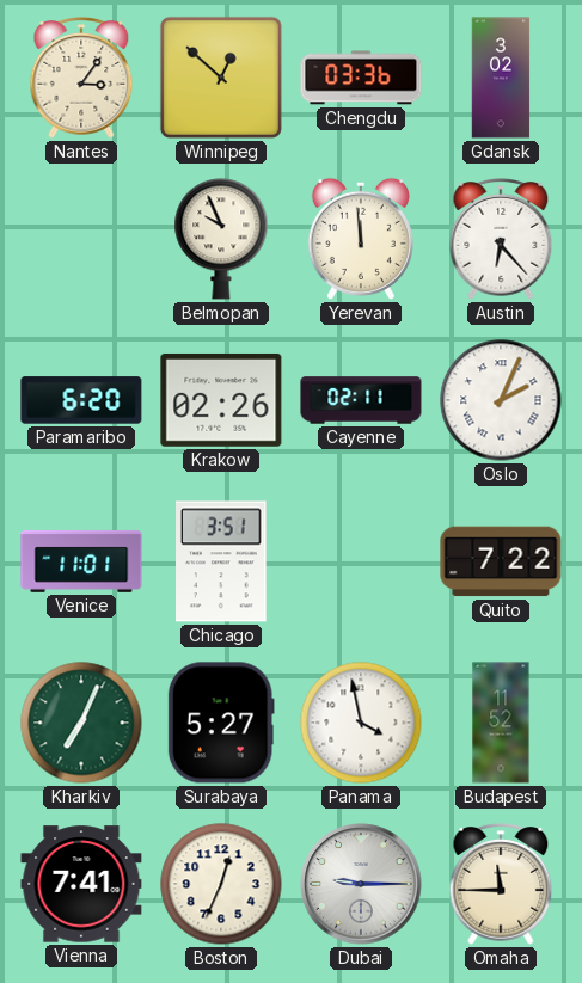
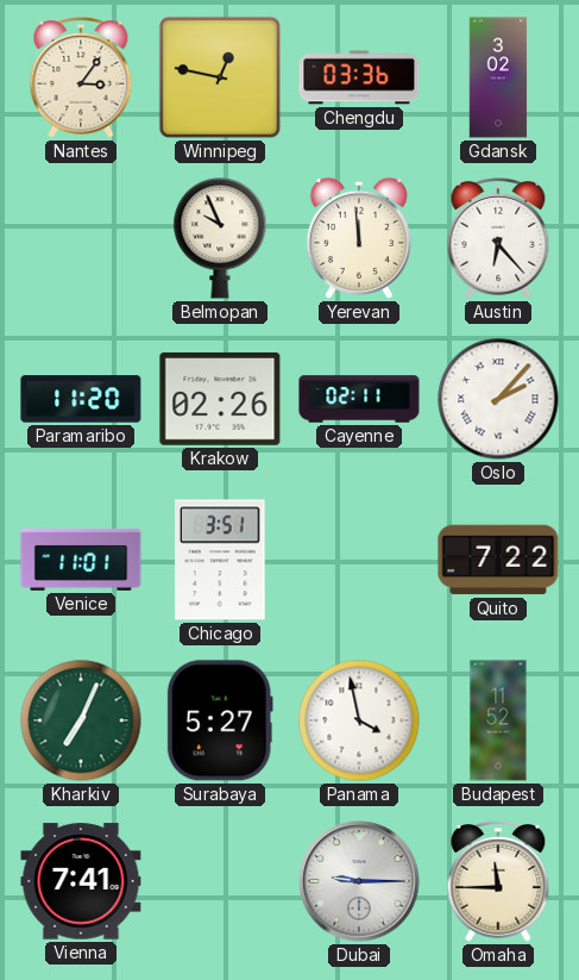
Winnipeg: 12:52 -> 12:47
Paramaribo: 6:20 -> 11:20
Oslo: 2:04 -> 2:07
Boston: 12:34 -> none
